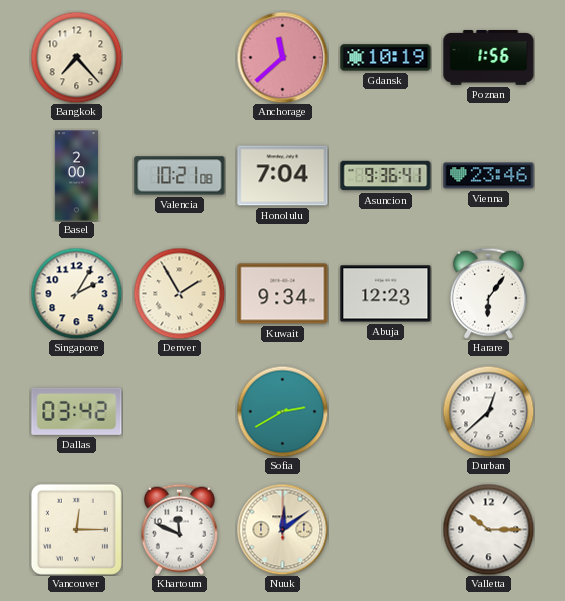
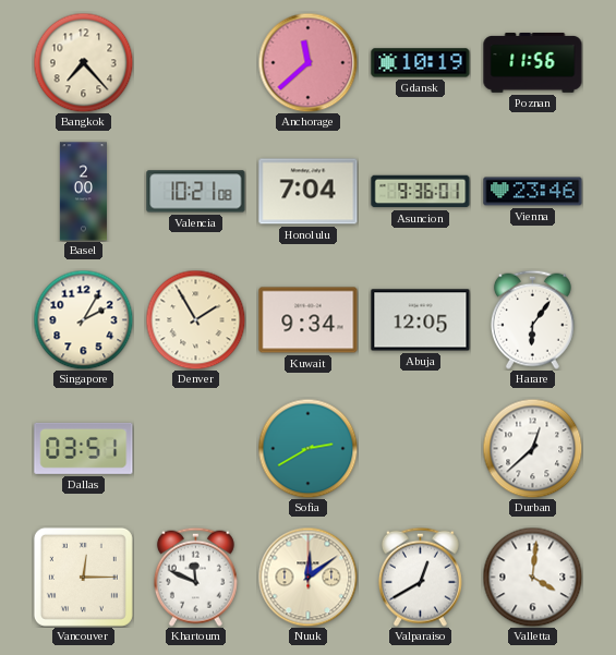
Poznan: 1:56 -> 11:56
Asuncion: 9:36:41 -> 9:36:01
Abuja: 12:23 -> 12:05
Dallas: 03:42 -> 03:51
Valparaiso: none -> 12:40
Valletta: 10:15 -> 4:01
